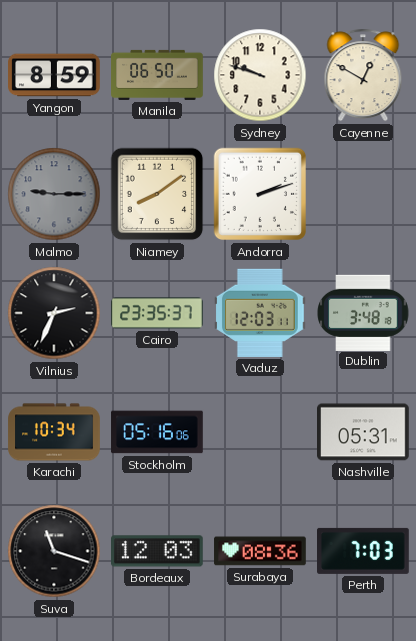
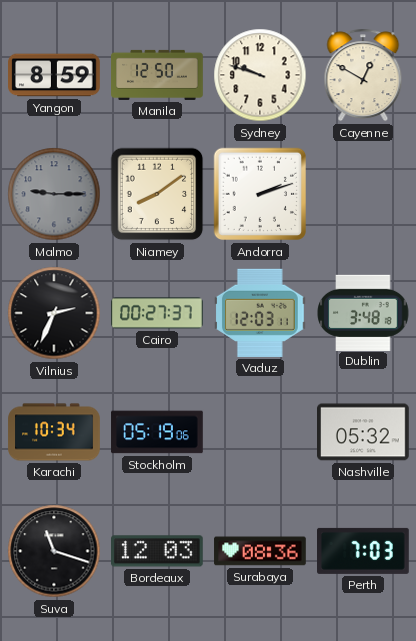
Manila: 06:50 -> 12:50
Cairo: 23:35 -> 00:27
Stockholm: 05:16 -> 05:19
Nashville: 05:31 -> 05:32
